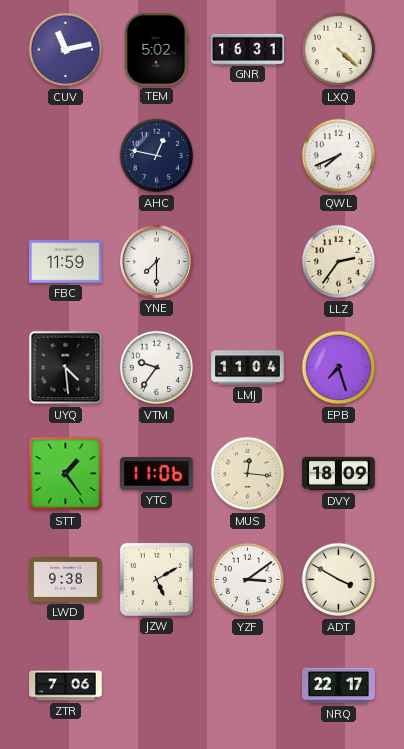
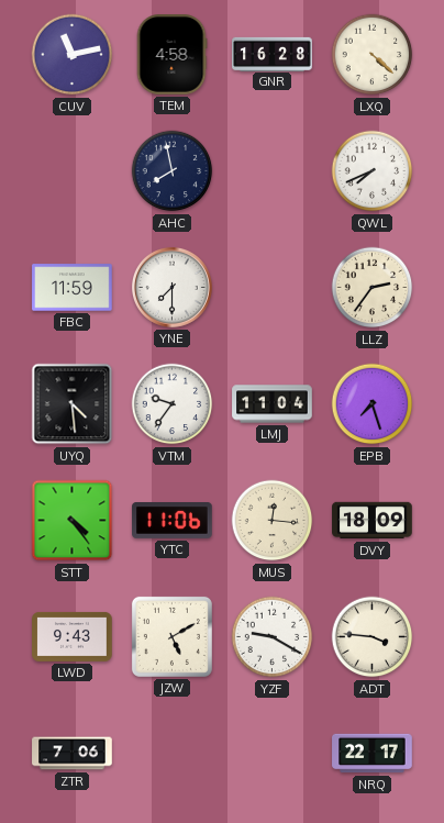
TEM: 5:02 -> 4:58
GNR: 16:31 -> 16:28
AHC: 12:47 -> 7:58
STT: 1:24 -> 4:24
LWD: 9:38 -> 9:43
YZF: 3:09 -> 9:20
ADT: 3:50 -> 3:46
